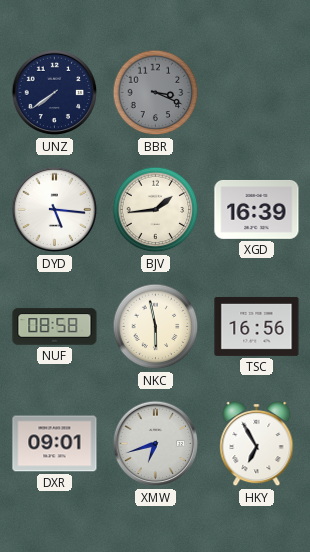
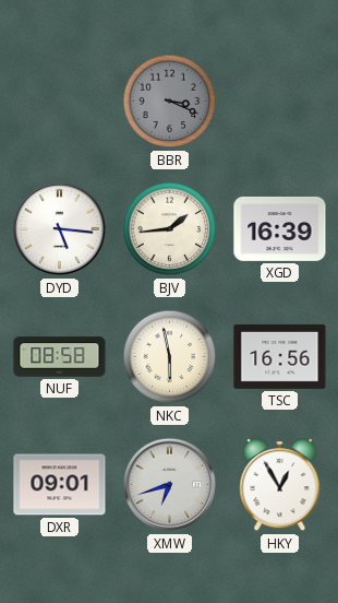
UNZ: 7:39 -> none
HKY: 6:55 -> 12:55
